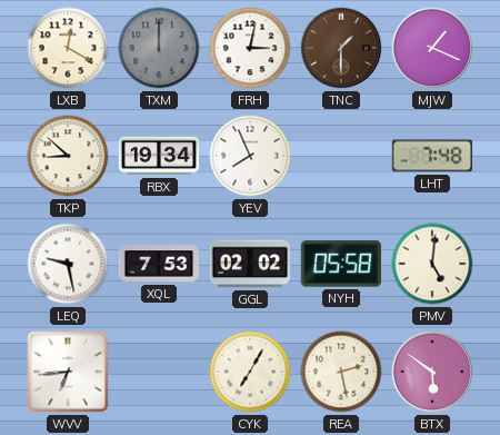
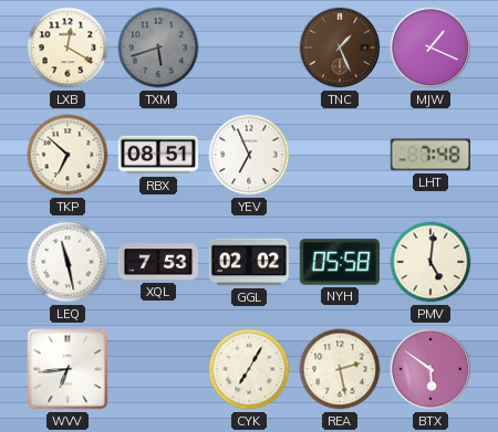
TXM: 12:00 -> 5:42
FRH: 3:02 -> none
TNC: 1:30 -> 1:26
TKP: 8:52 -> 6:52
RBX: 19:34 -> 08:51
YEV: 7:56 -> 6:56
LEQ: 9:28 -> 11:28
